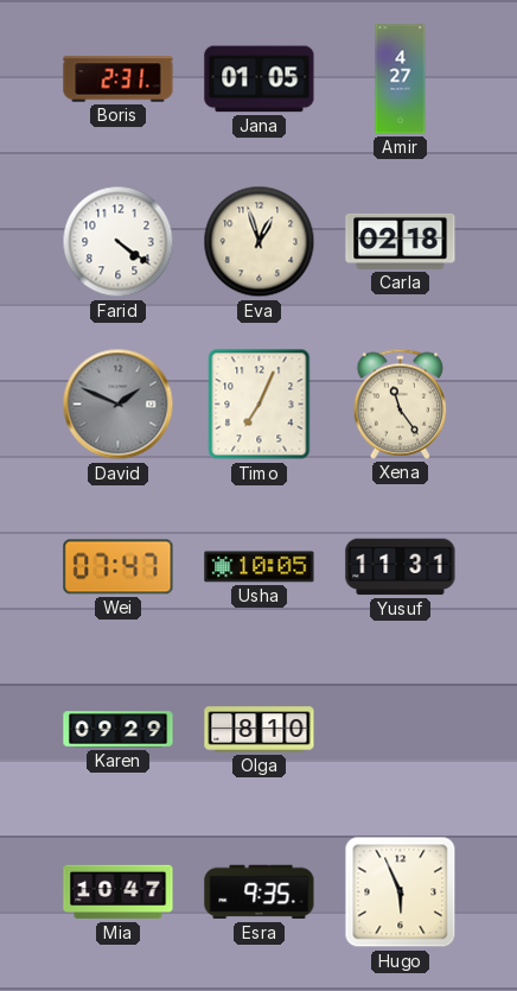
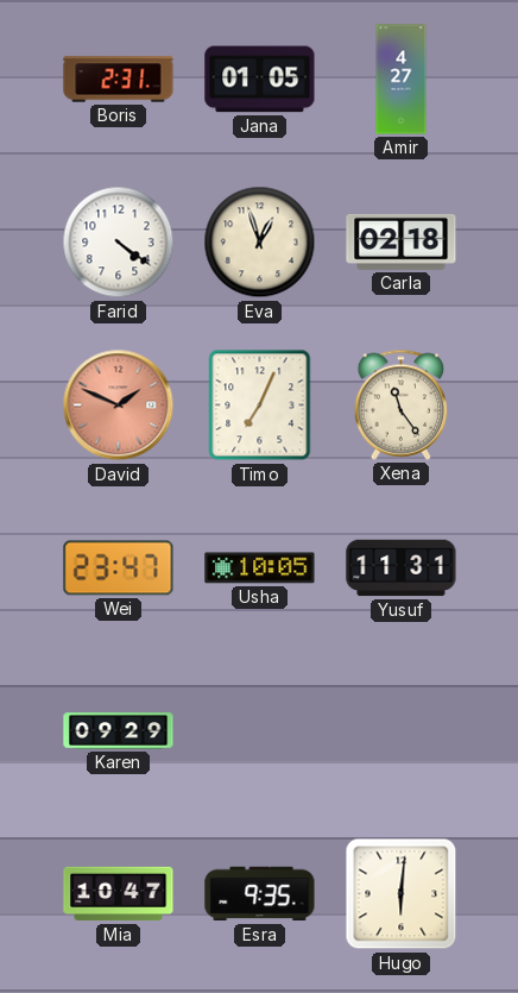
David dial: grey -> salmon
Wei: 07:47 -> 23:47
Olga: 8:10 -> none
Hugo: 5:56 -> 6:01
